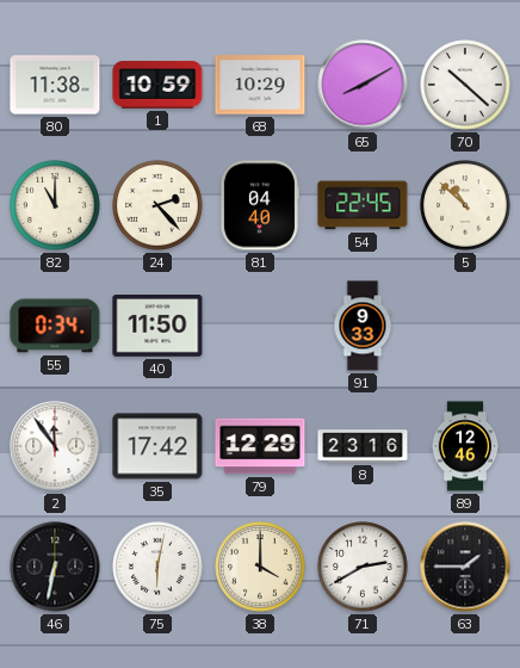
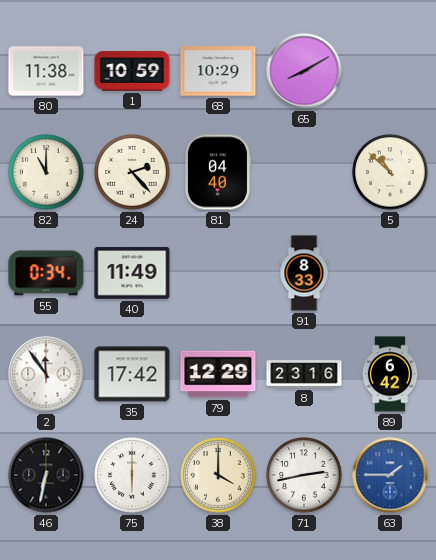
70: 10:22 -> none
54: 22:45 -> none
40: 11:50 -> 11:49
91: 9:33 -> 8:33
89: 12:46 -> 6:42
75: 6:02 -> 6:00
71: 2:40 -> 2:43
63 dial: black -> blue
